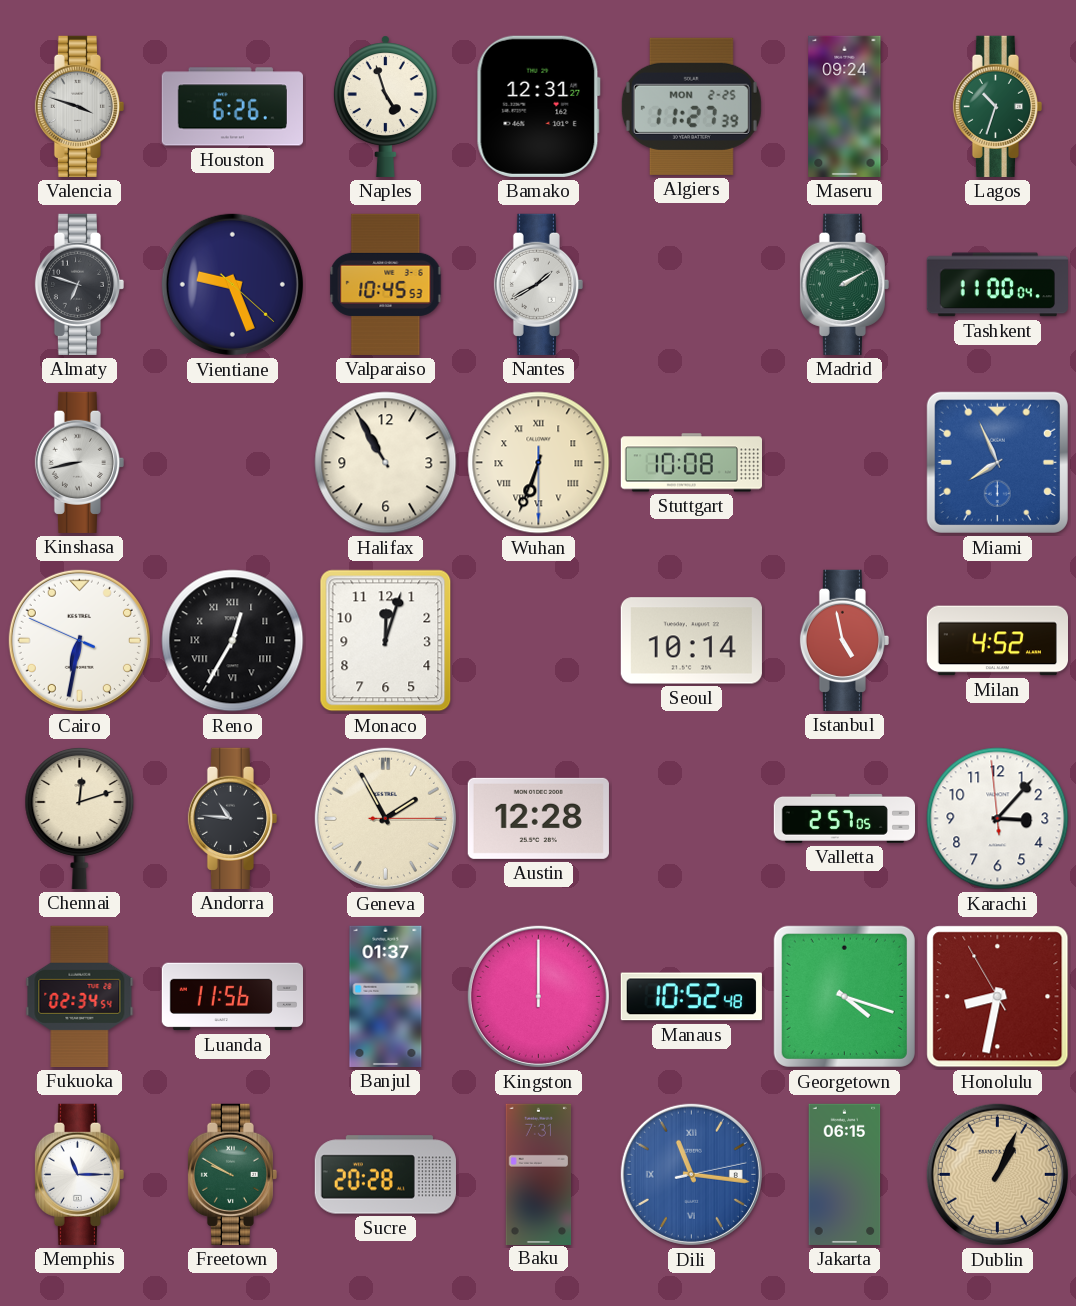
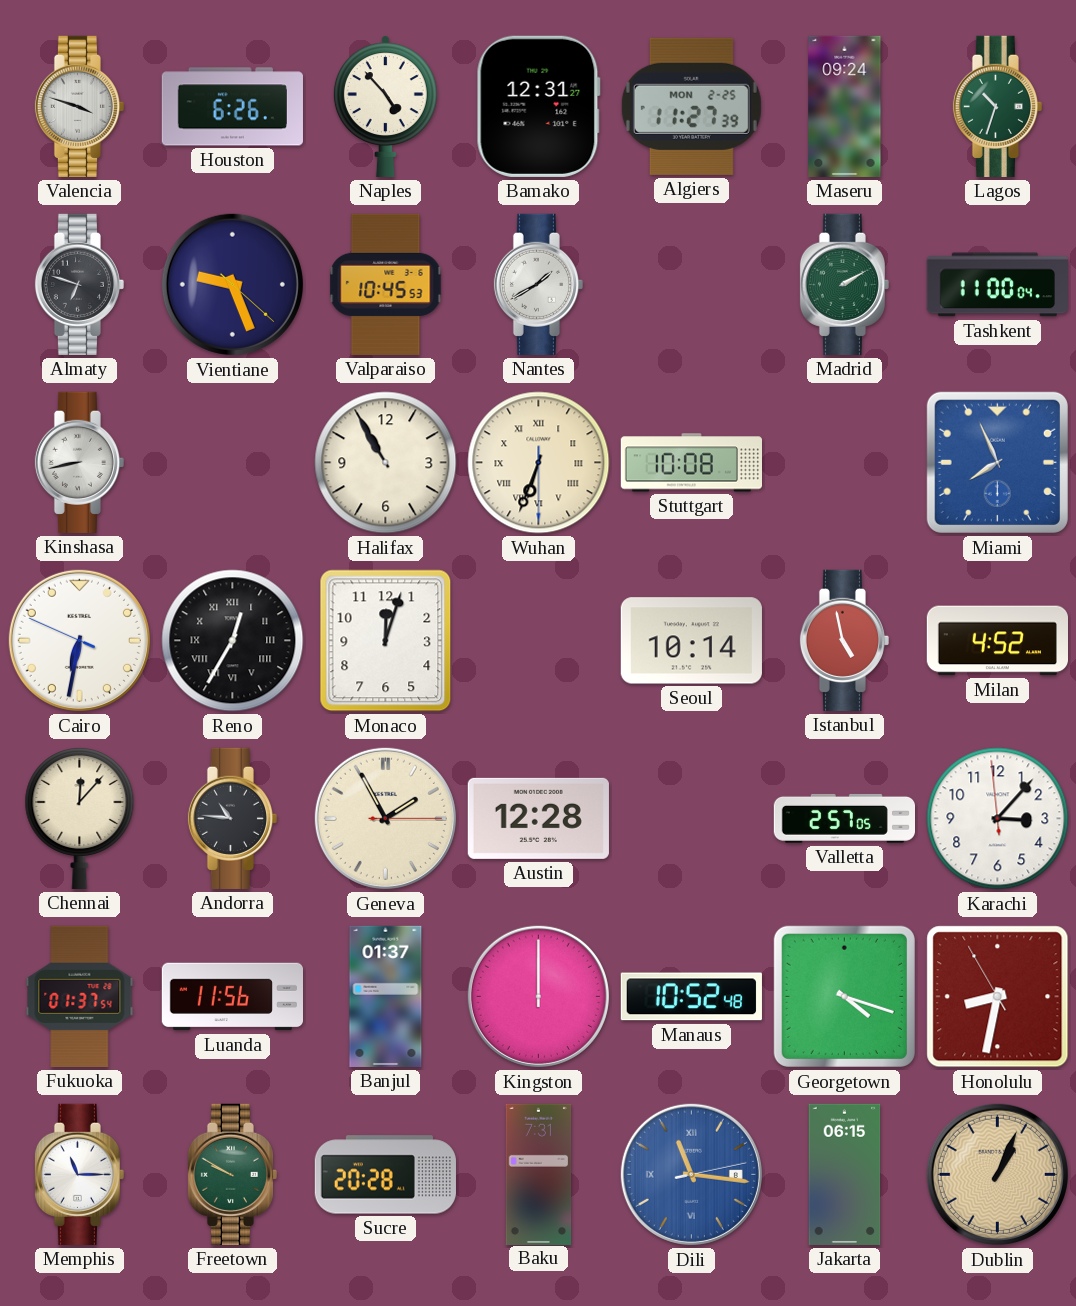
Naples: 4:57 -> 4:53
Chennai: 12:12 -> 12:07
Fukuoka: 02:34 -> 01:37
